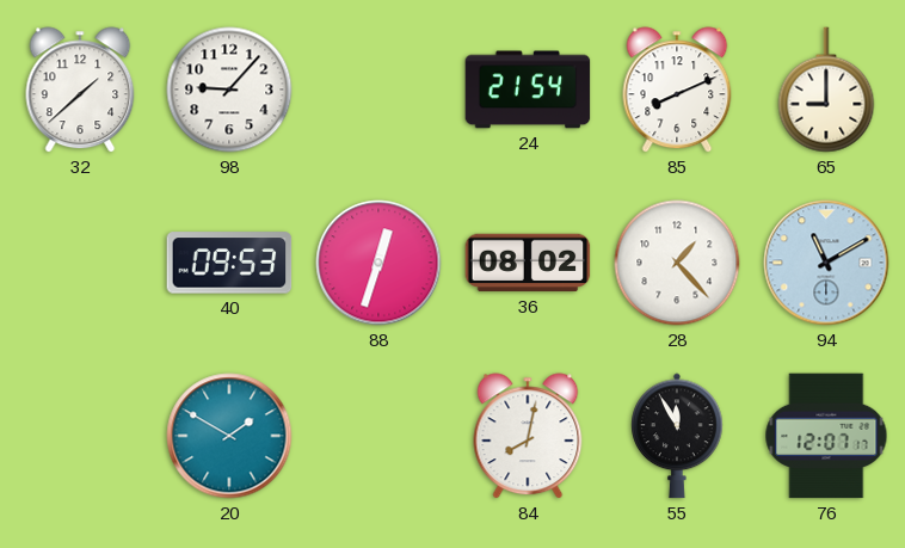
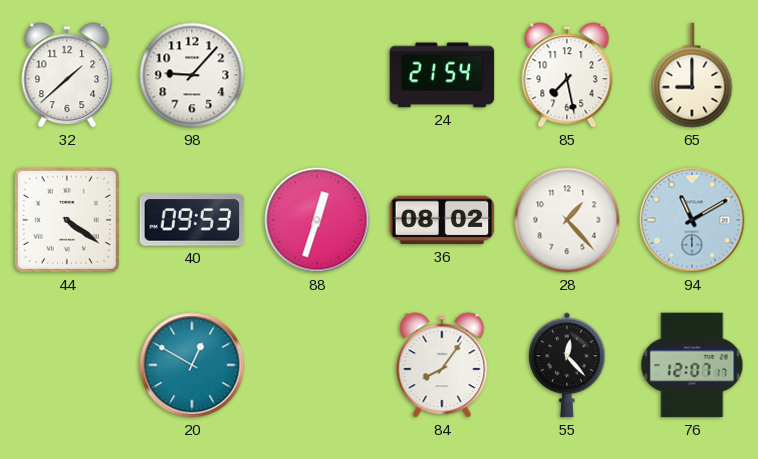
85: 8:11 -> 7:28
44: none -> 4:21
20: 1:50 -> 12:50
84: 8:02 -> 8:06
55: 11:55 -> 12:23
